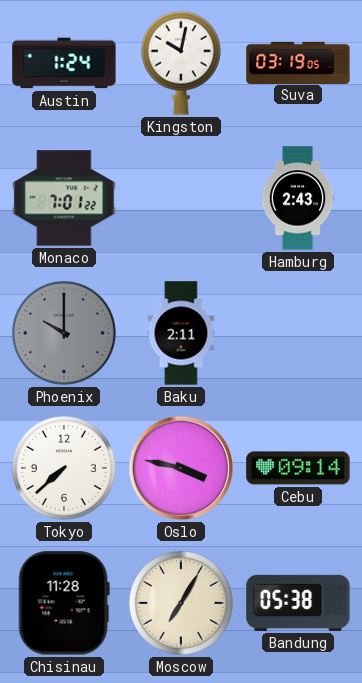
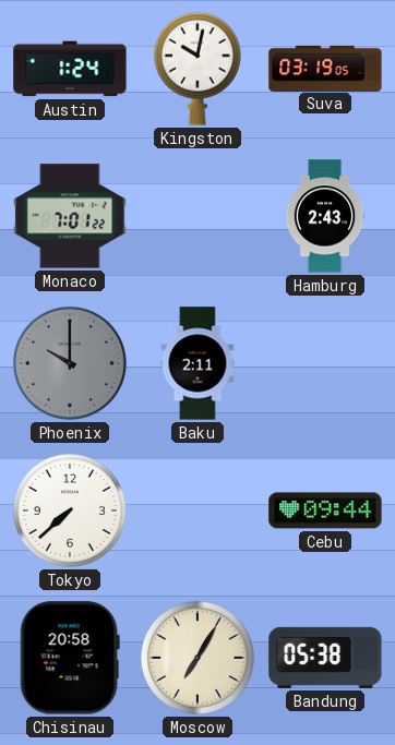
Oslo: 3:47 -> none
Cebu: 09:14 -> 09:44
Chisinau: 11:28 -> 20:58
